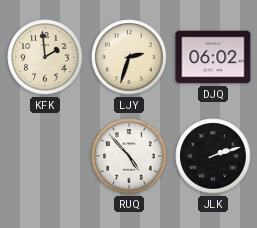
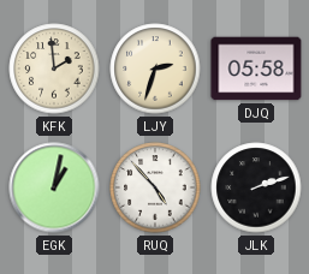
DJQ: 06:02 -> 05:58
EGK: none -> 1:02
